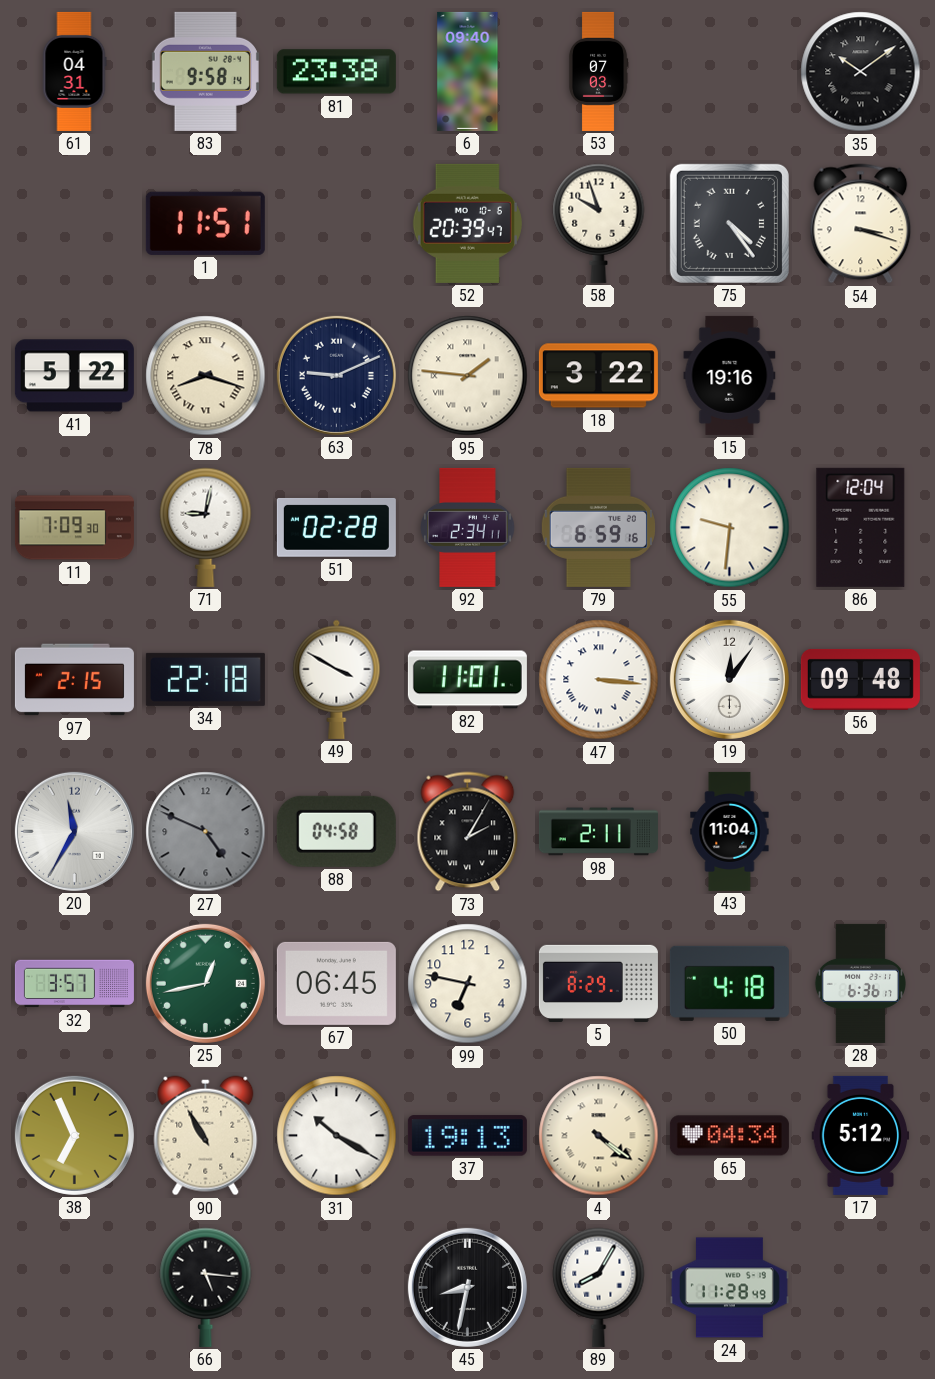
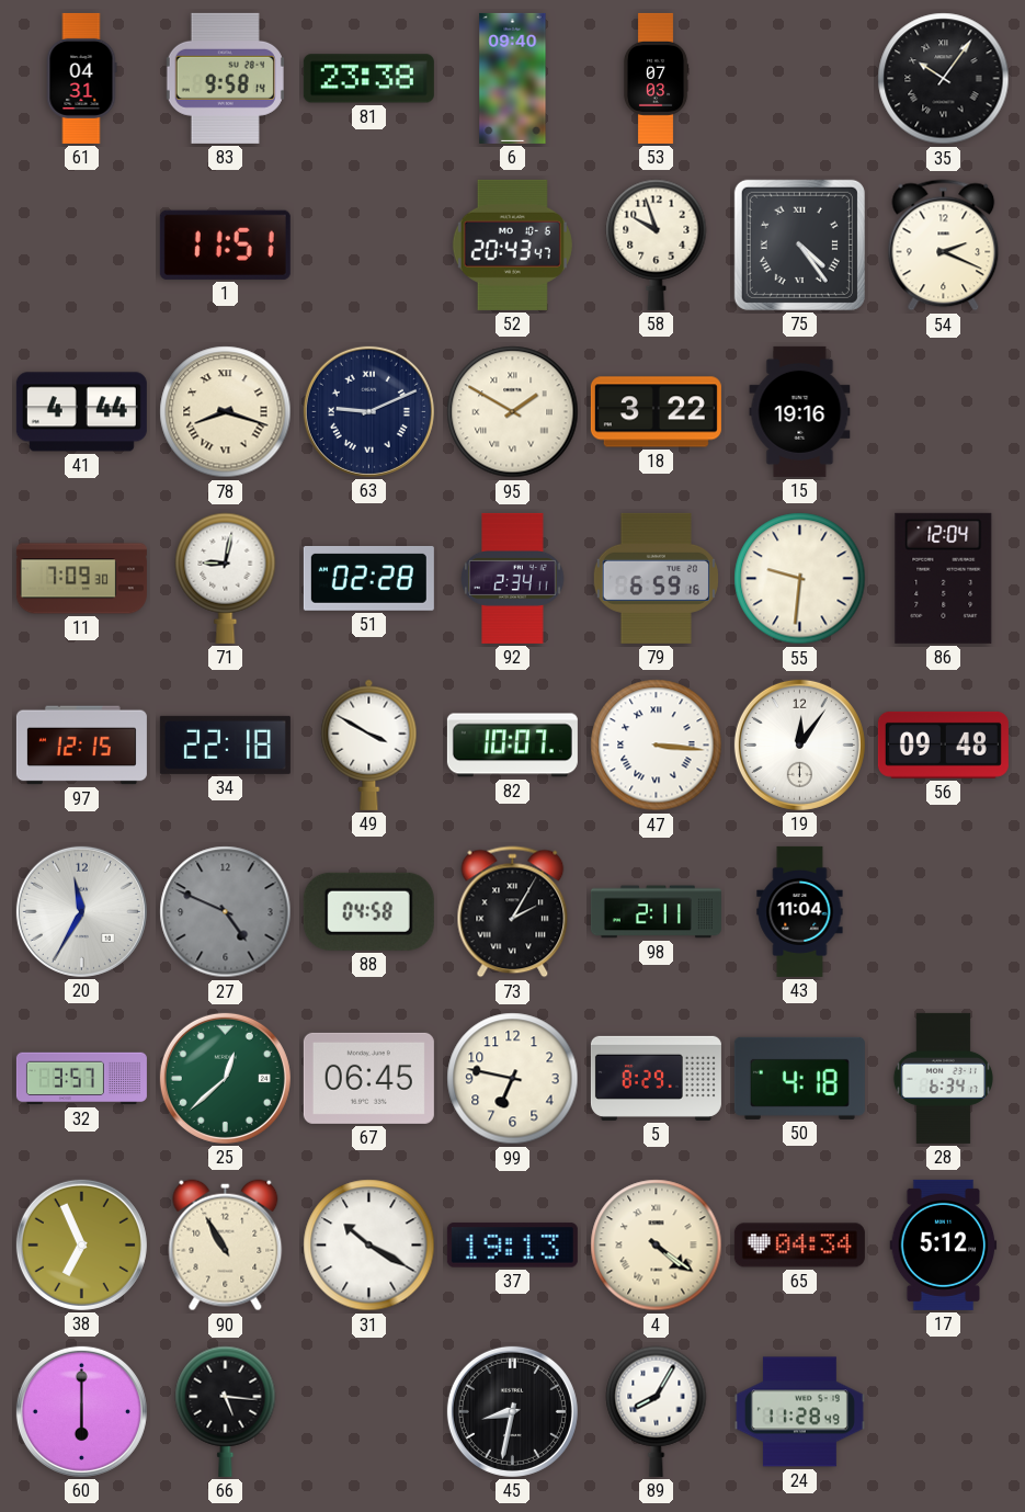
35: 10:09 -> 10:06
52: 20:39 -> 20:43
54: 3:18 -> 2:19
41: 5:22 -> 4:44
95: 1:46 -> 1:50
97: 2:15 -> 12:15
82: 11:01 -> 10:07
25: 12:43 -> 12:38
28: 6:36 -> 6:34
60: none -> 6:00
